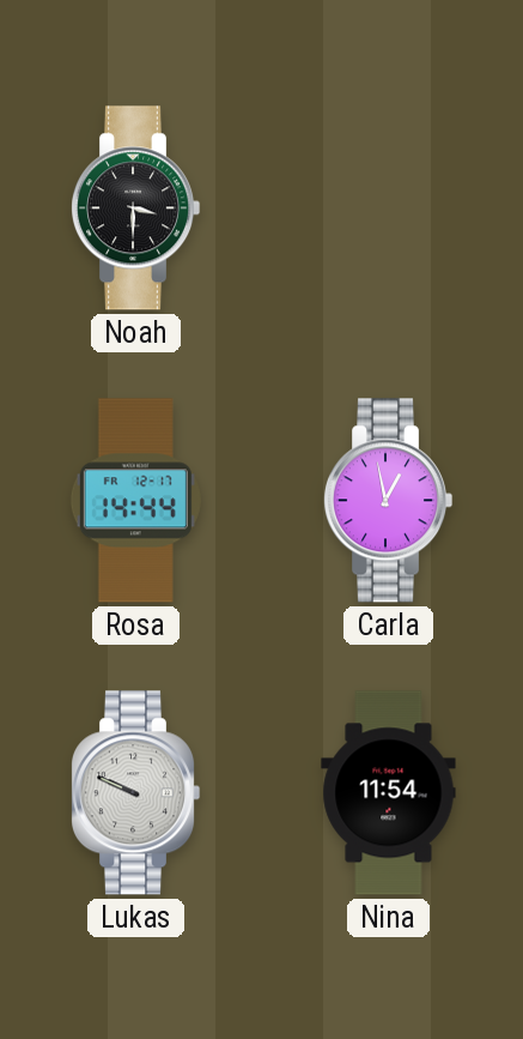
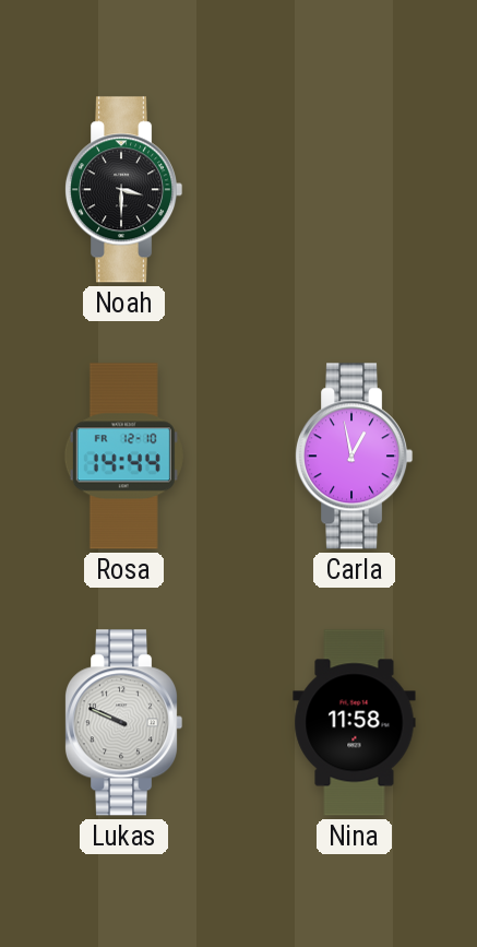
Rosa date: FR 12-17 -> FR 12-10
Nina: 11:54 -> 11:58
